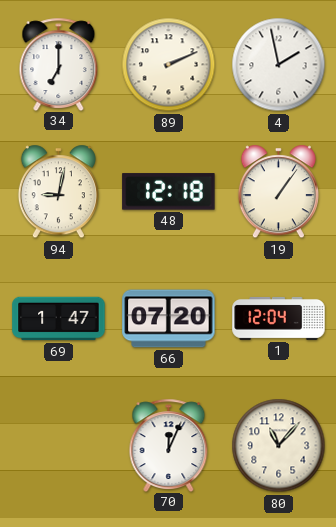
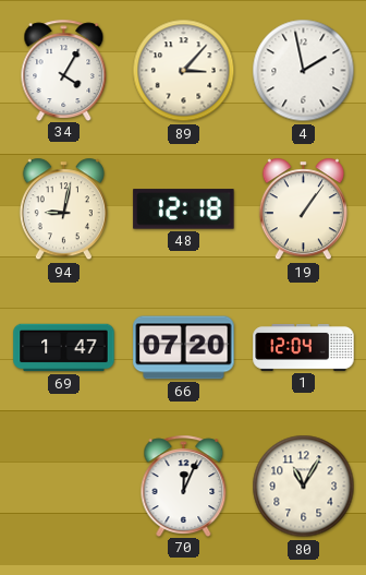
34: 7:00 -> 4:05
89: 2:11 -> 3:07
80: 11:07 -> 11:05
